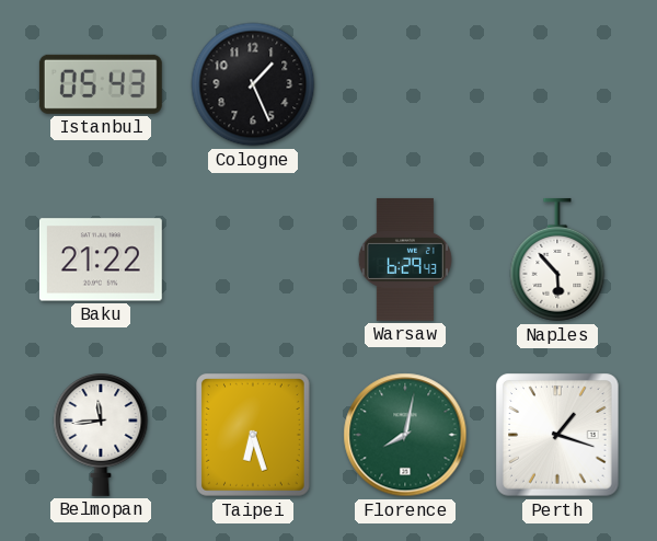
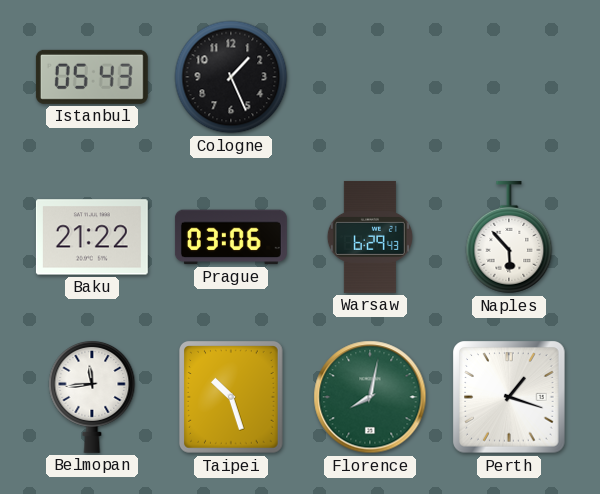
Prague: none -> 03:06
Taipei: 6:27 -> 10:27
